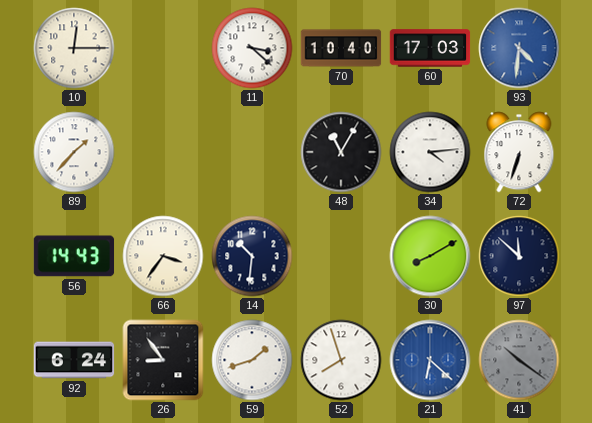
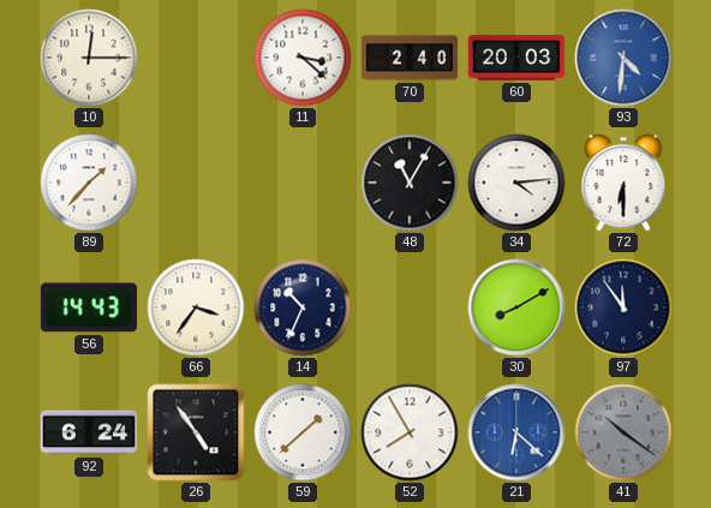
70: 10:40 -> 2:40
60: 17:03 -> 20:03
72: 6:33 -> 6:30
14: 10:31 -> 10:34
97: 11:52 -> 11:54
26: 8:54 -> 4:54
59: 1:42 -> 1:38
52: 7:57 -> 7:55
